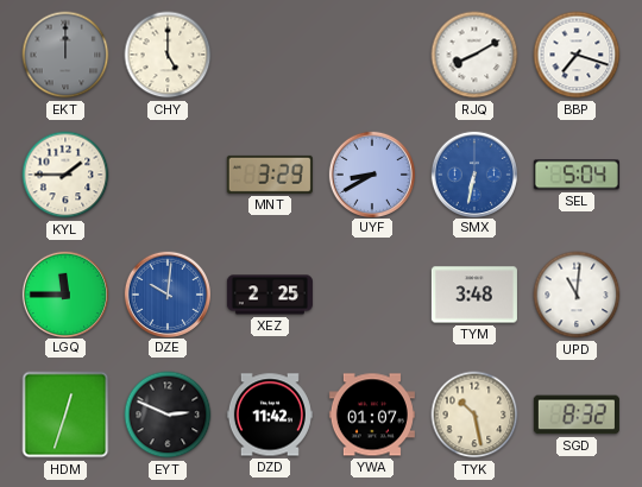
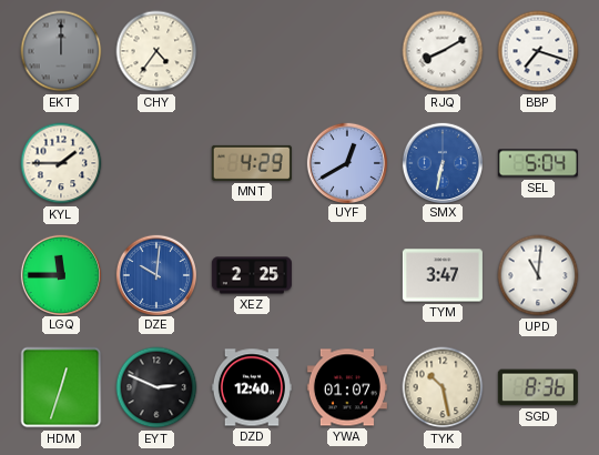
CHY: 5:00 -> 4:36
MNT: 3:29 -> 4:29
UYF: 8:40 -> 12:40
TYM: 3:48 -> 3:47
DZD: 11:42 -> 12:40
SGD: 8:32 -> 8:36
